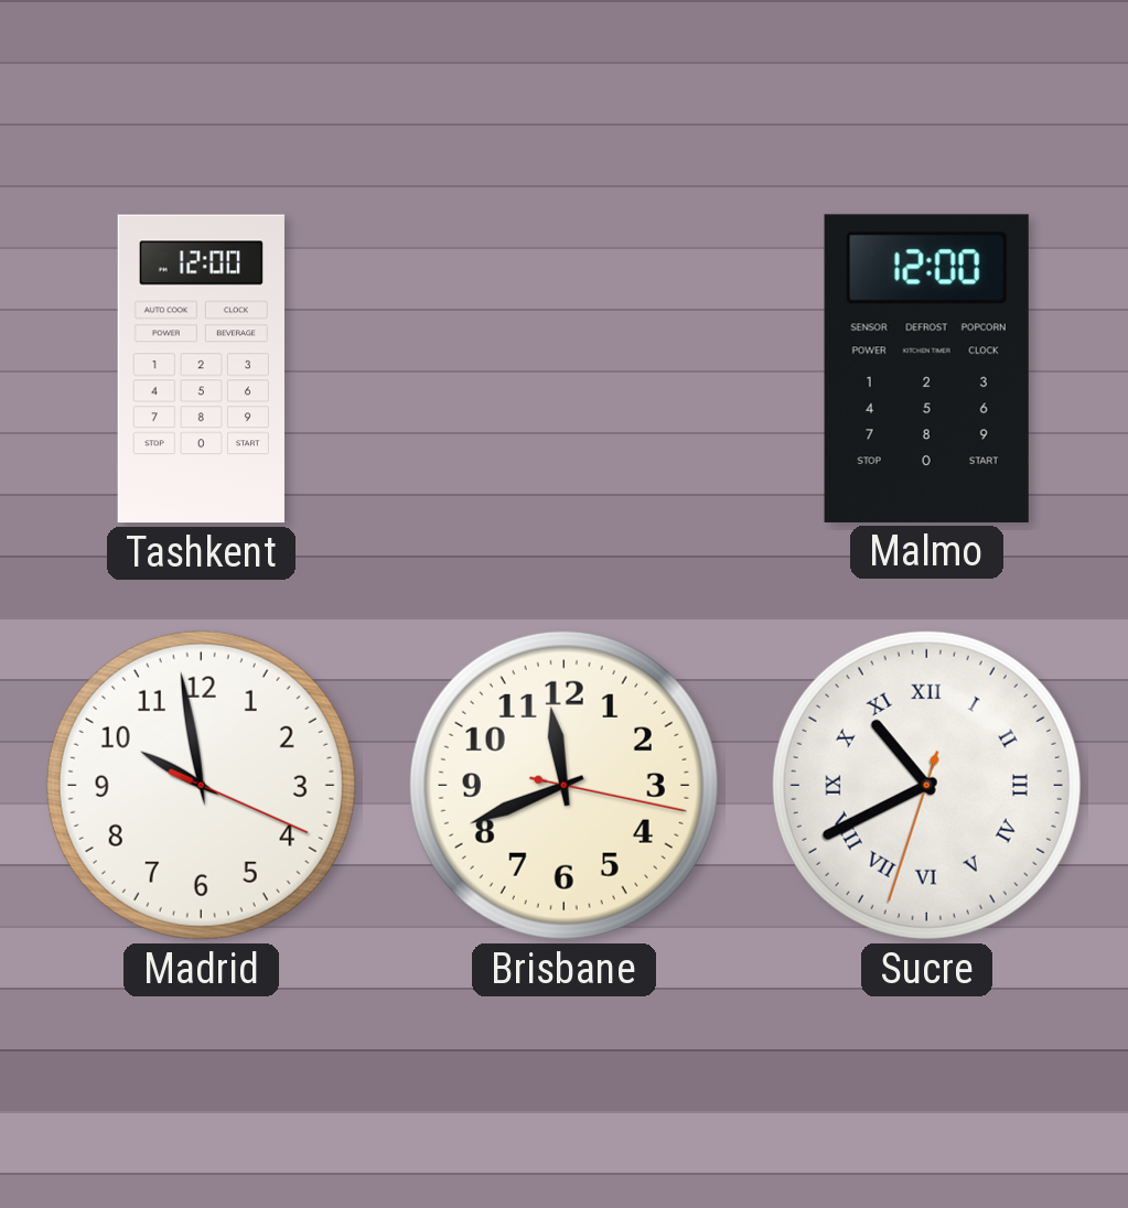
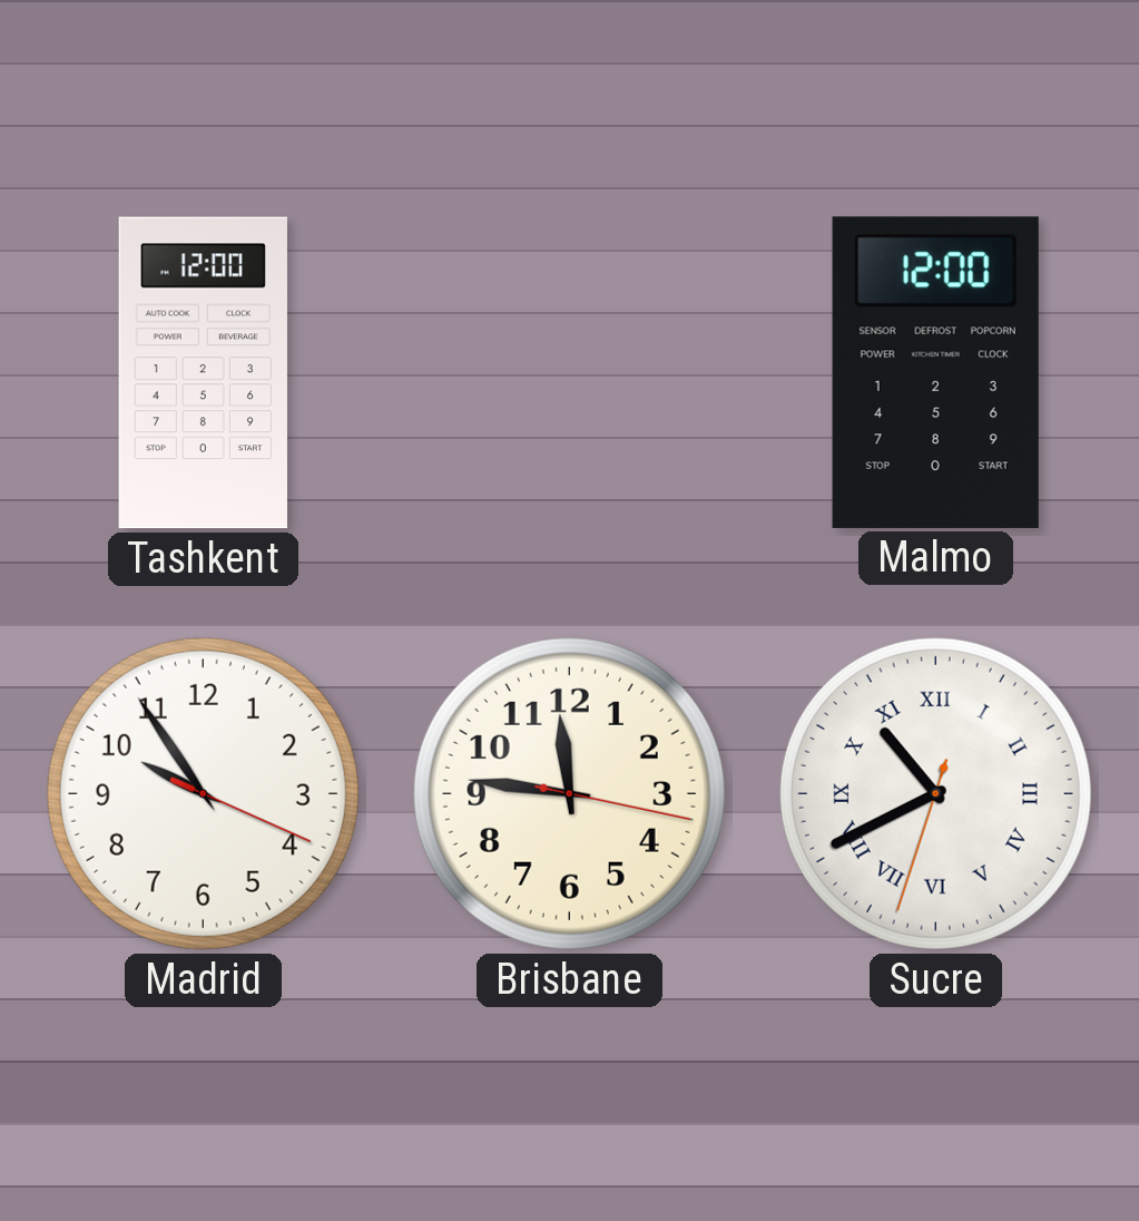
Madrid: 9:58 -> 9:54
Brisbane: 11:41 -> 11:46
